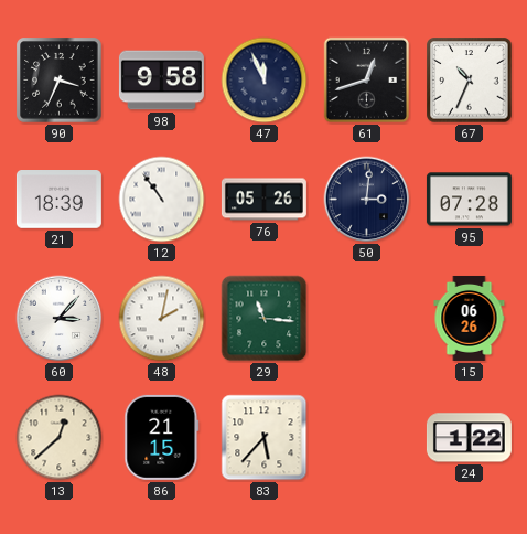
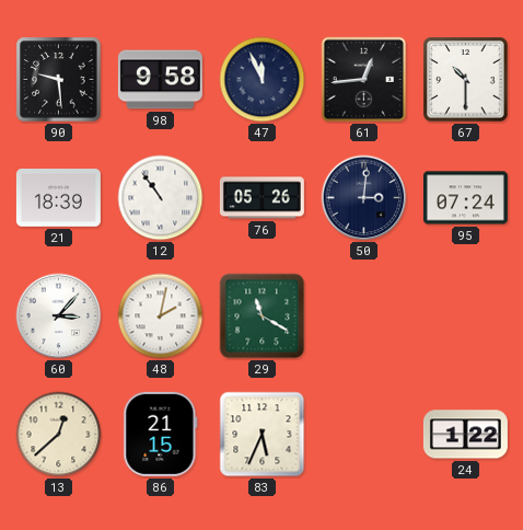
90: 3:34 -> 9:29
61: 12:42 -> 12:44
67: 10:34 -> 10:30
95: 07:28 -> 07:24
29: 11:16 -> 11:20
15: 06:26 -> none
83: 5:37 -> 5:34
